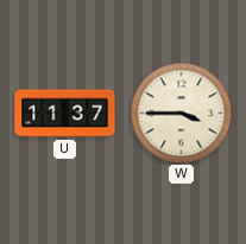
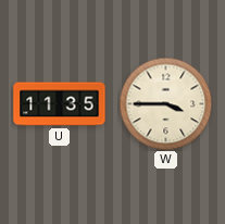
U: 11:37 -> 11:35
